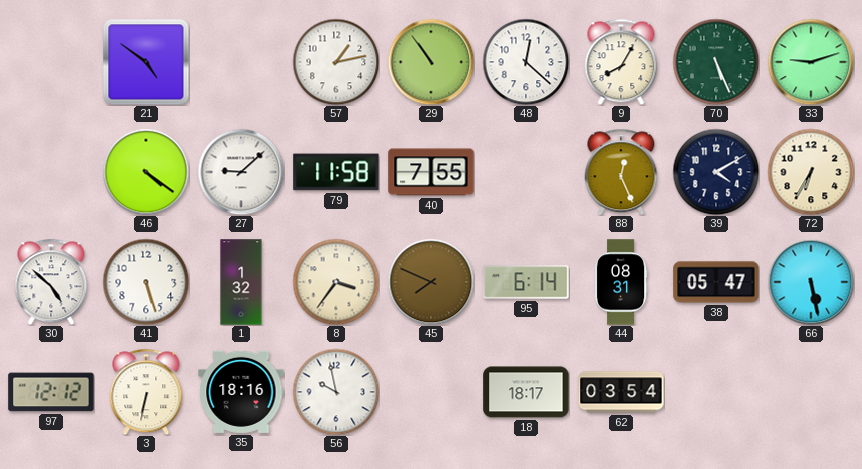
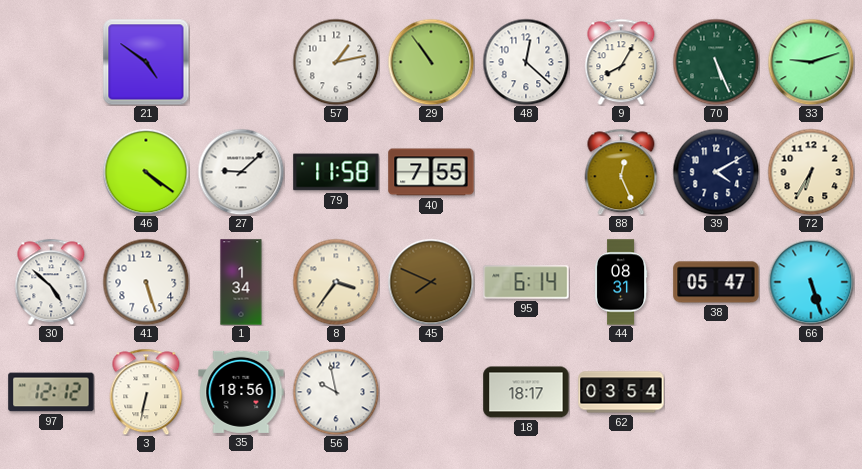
1: 1:32 -> 1:34
66: 5:28 -> 5:27
35: 18:16 -> 18:56
